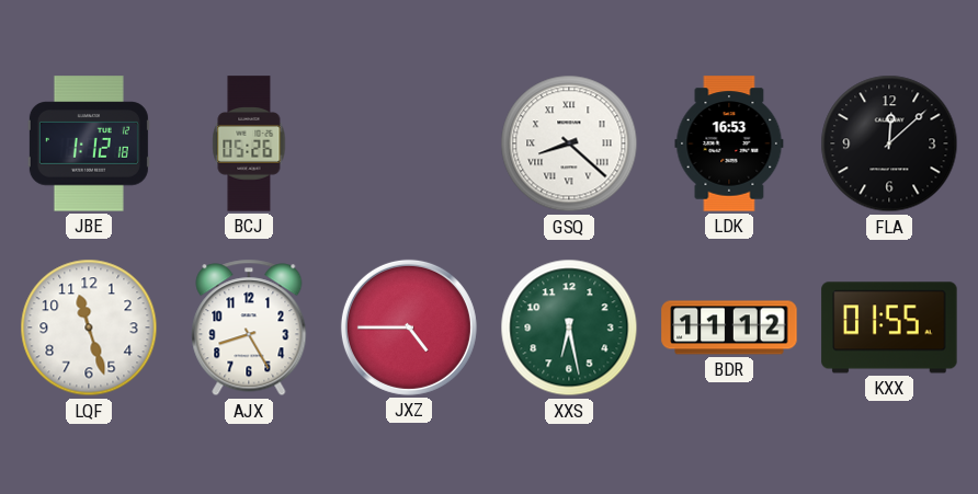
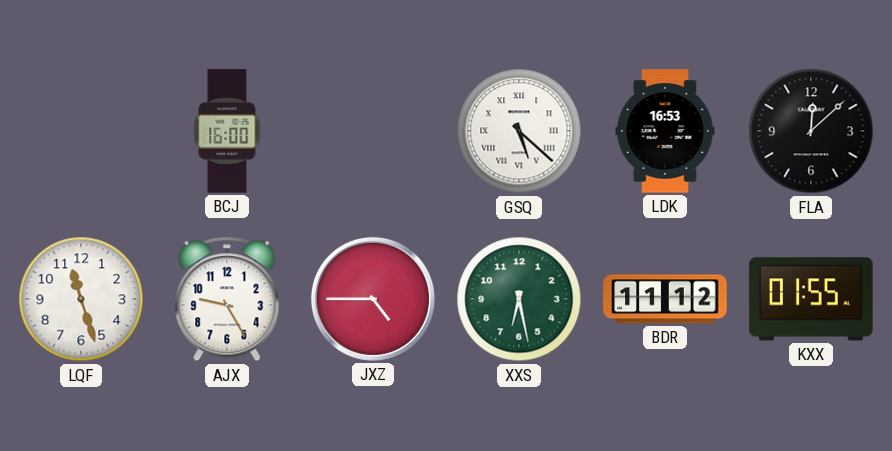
JBE: 1:12 -> none
BCJ: 05:26 -> 16:00
GSQ: 8:22 -> 5:22
AJX: 8:25 -> 9:25
